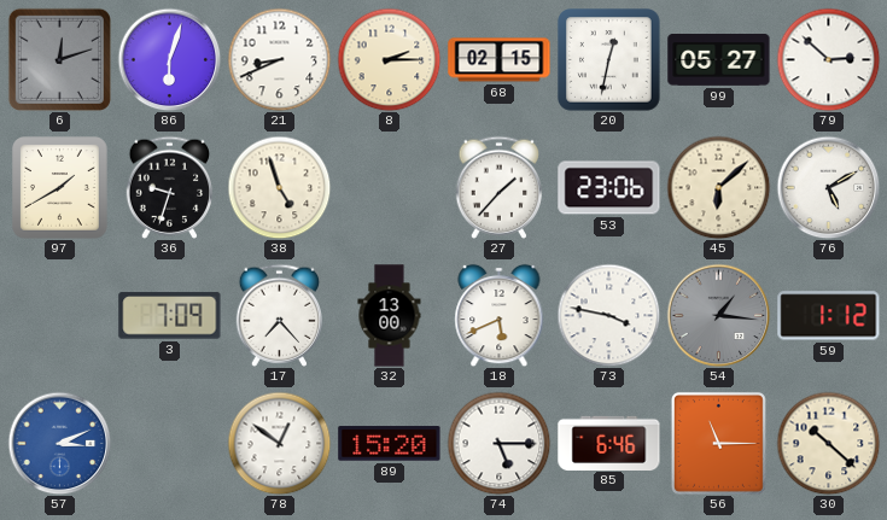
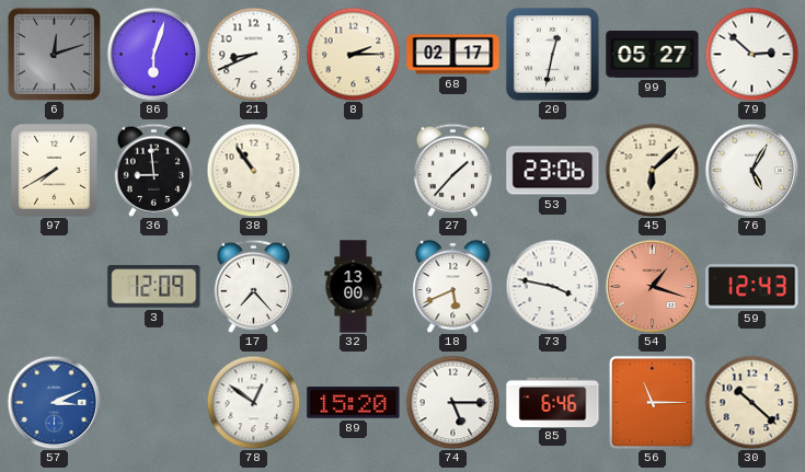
68: 02:15 -> 02:17
97: 1:40 -> 7:40
36: 9:33 -> 8:59
38: 4:57 -> 10:54
76: 5:10 -> 5:05
3: 7:09 -> 12:09
54: 1:16 -> 1:18
54 dial: grey -> salmon
59: 1:12 -> 12:43
